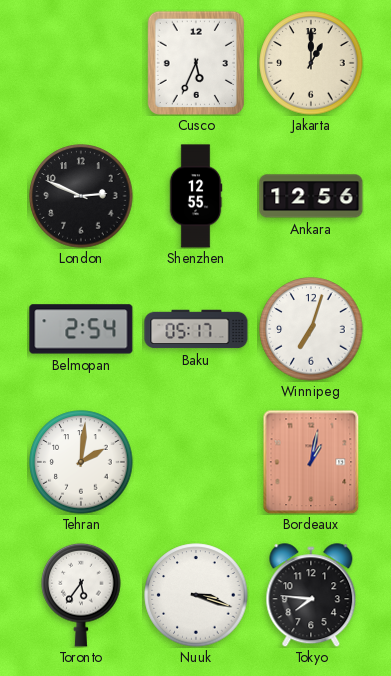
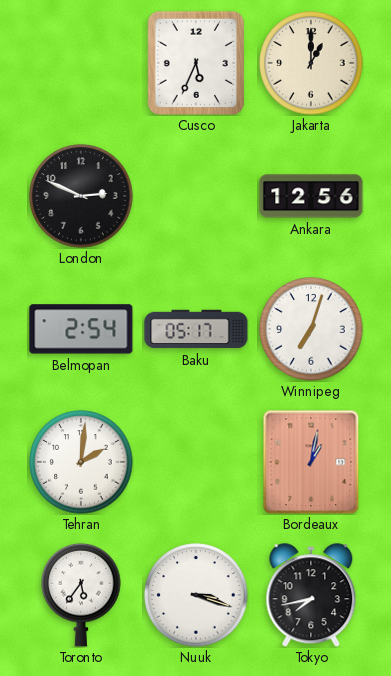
Shenzhen: 12:55 -> none
Tokyo: 7:46 -> 7:43
